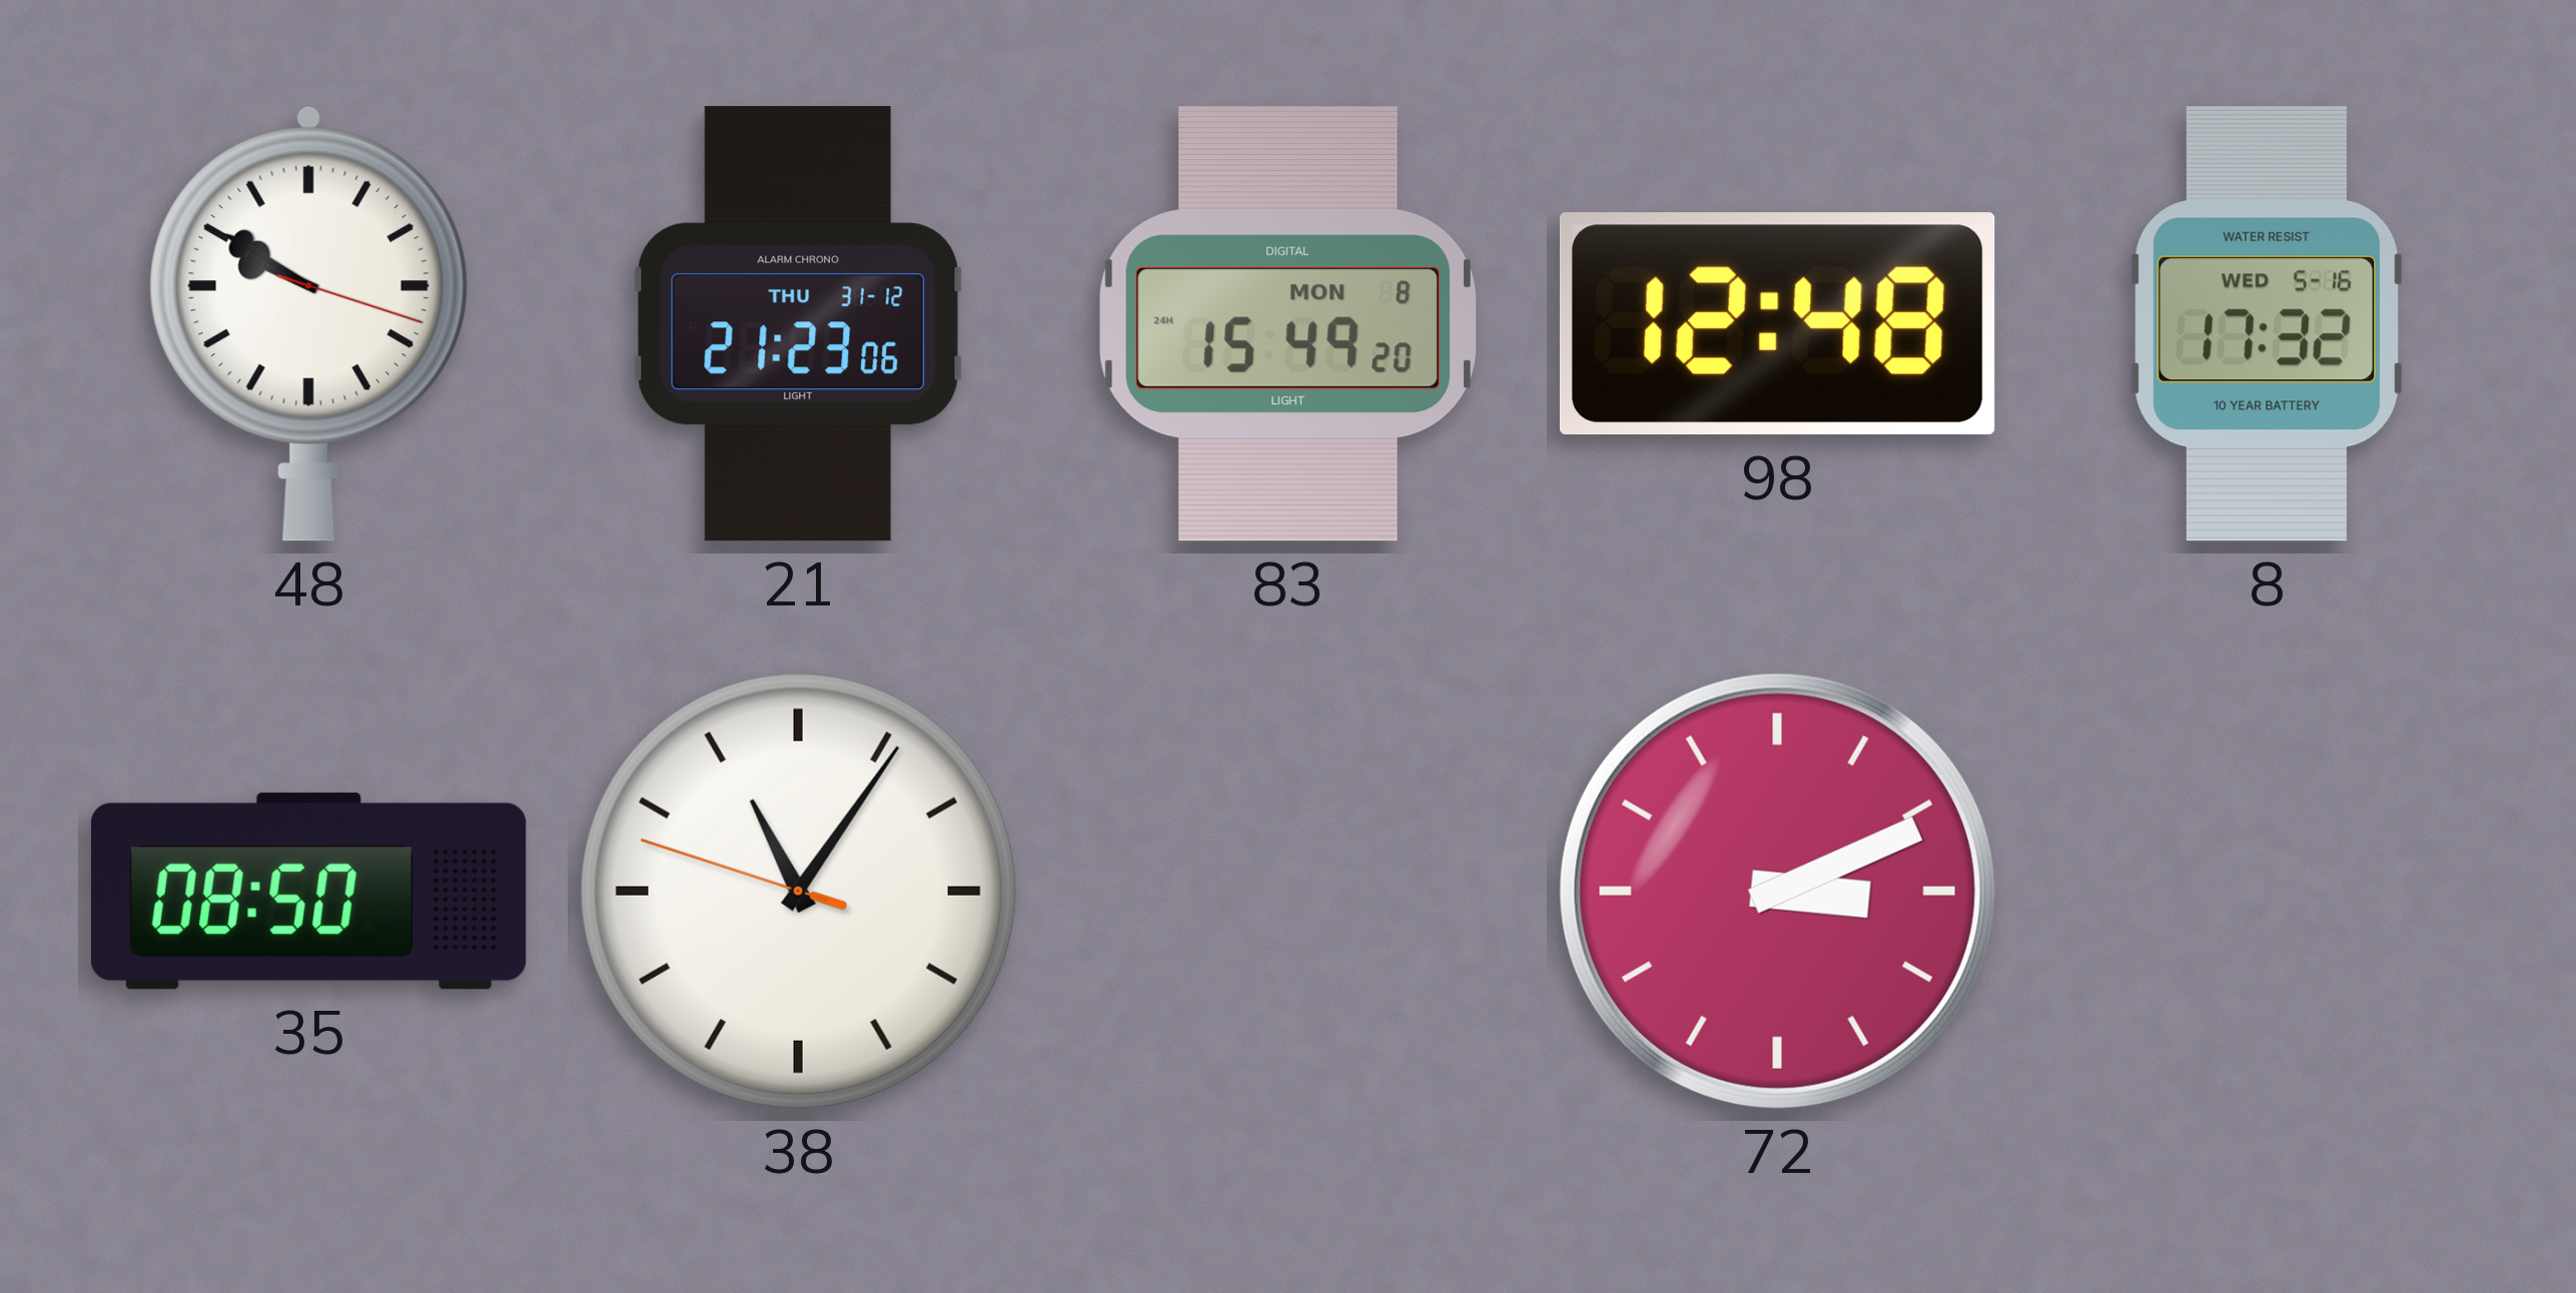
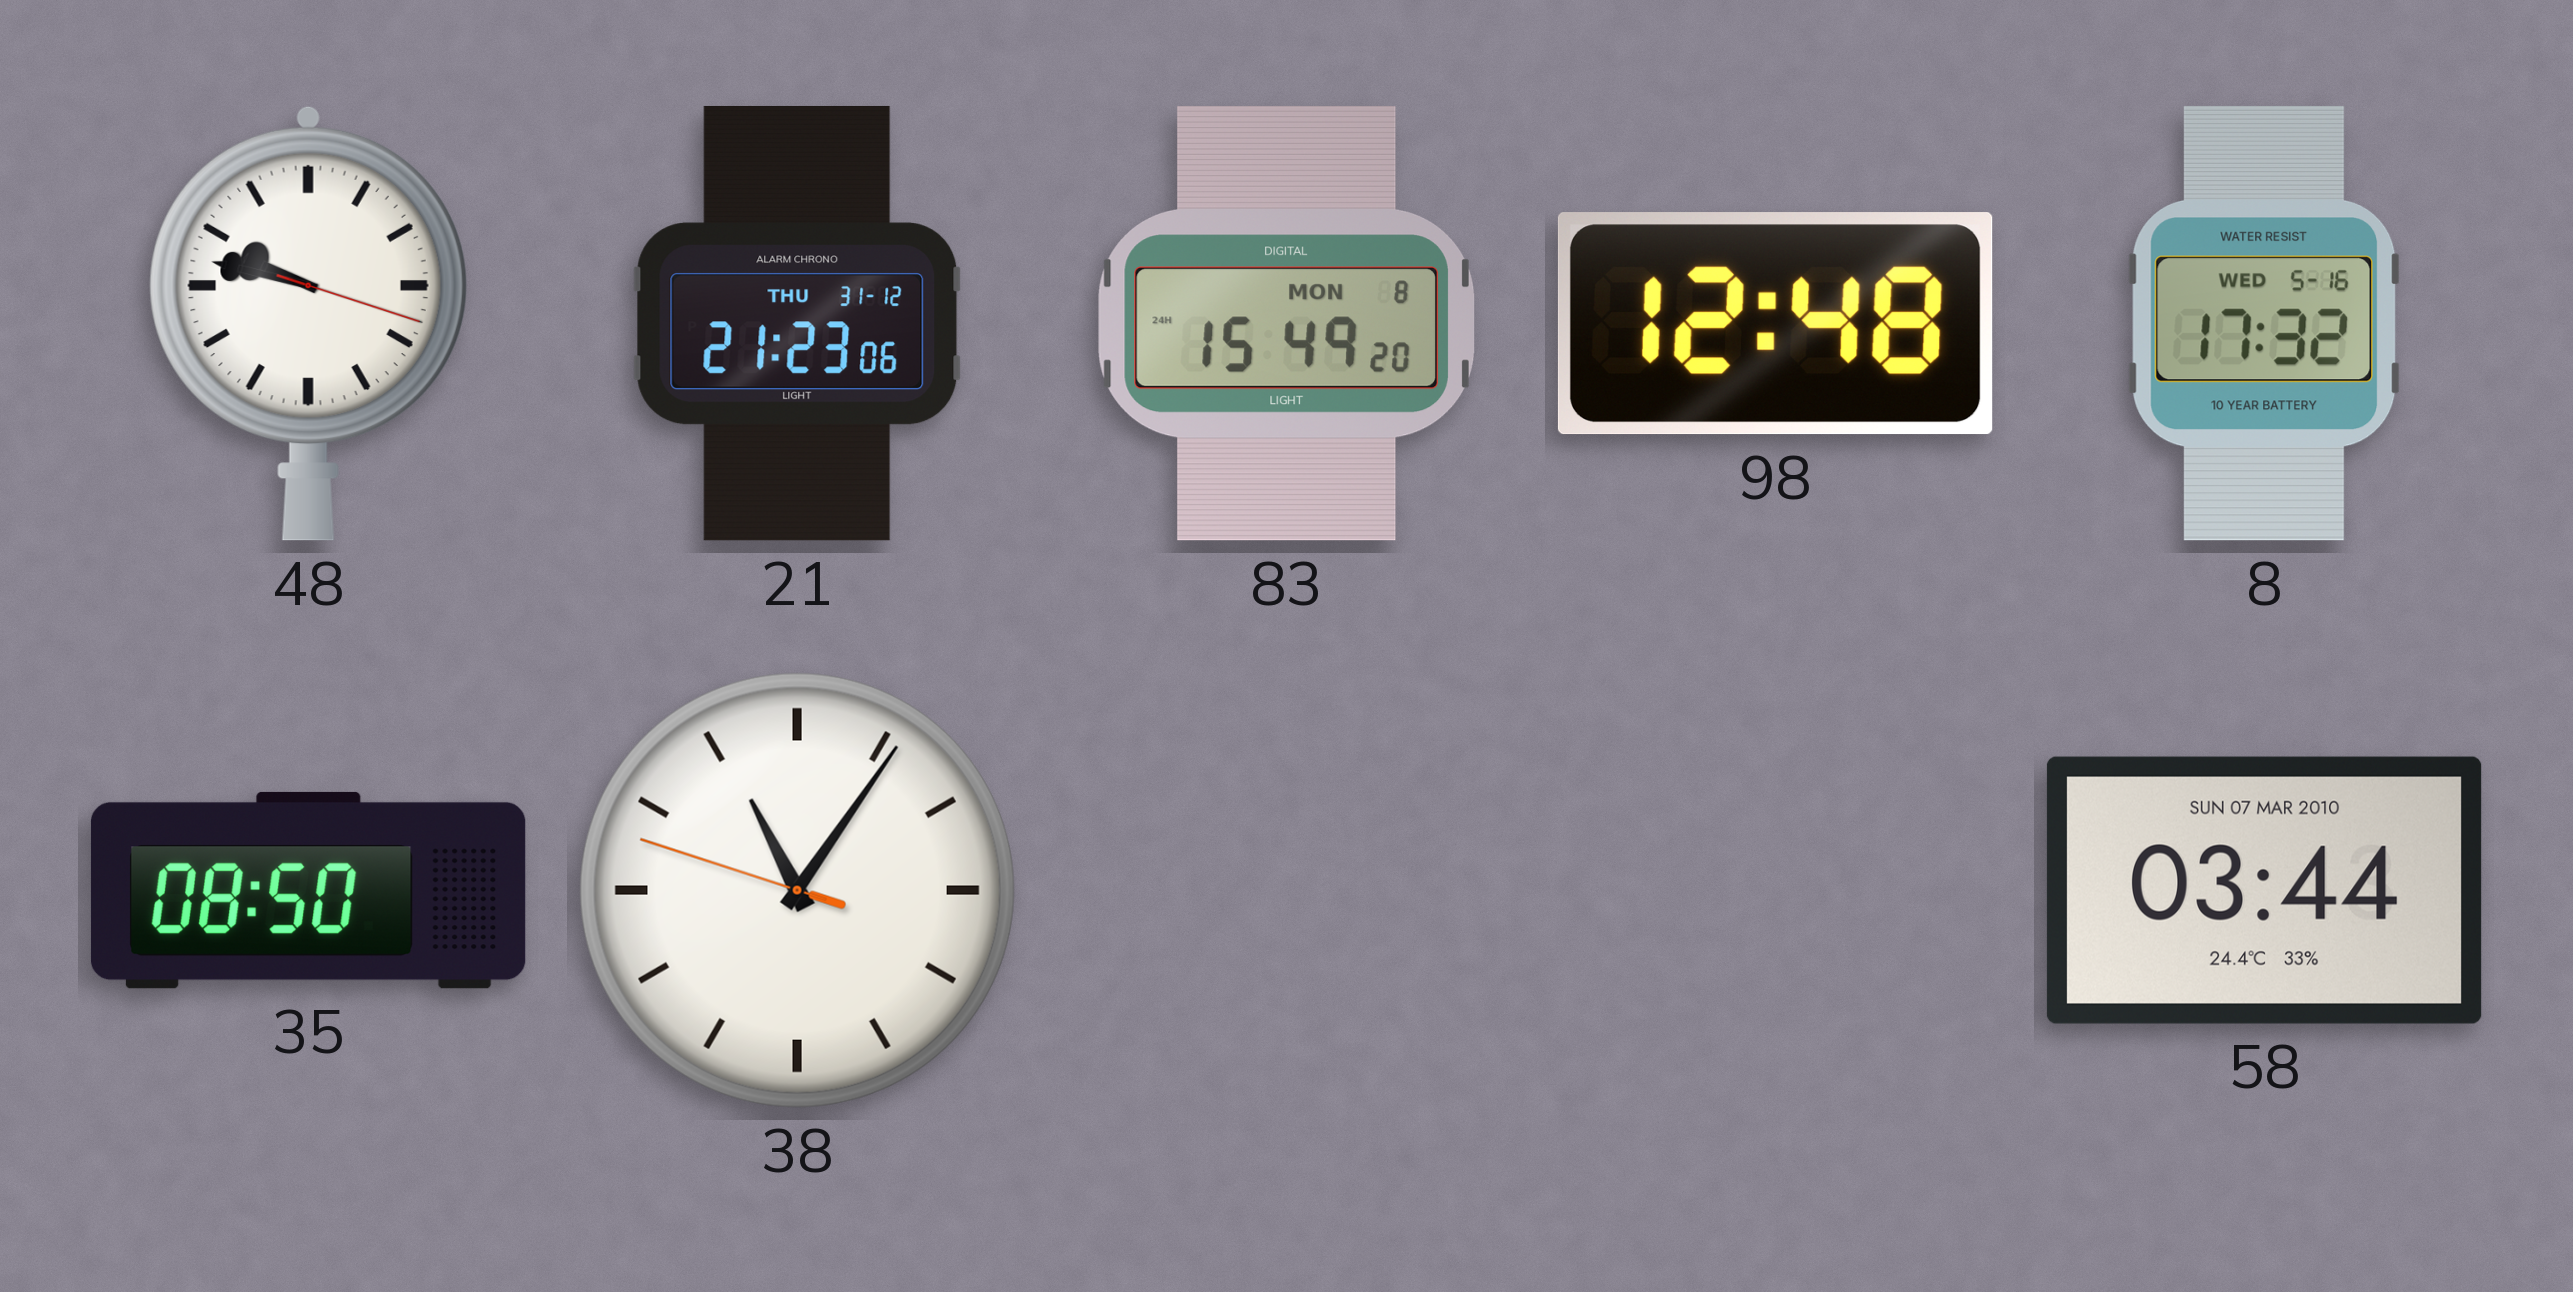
48: 9:50 -> 9:47
72: 3:11 -> none
58: none -> 03:44
